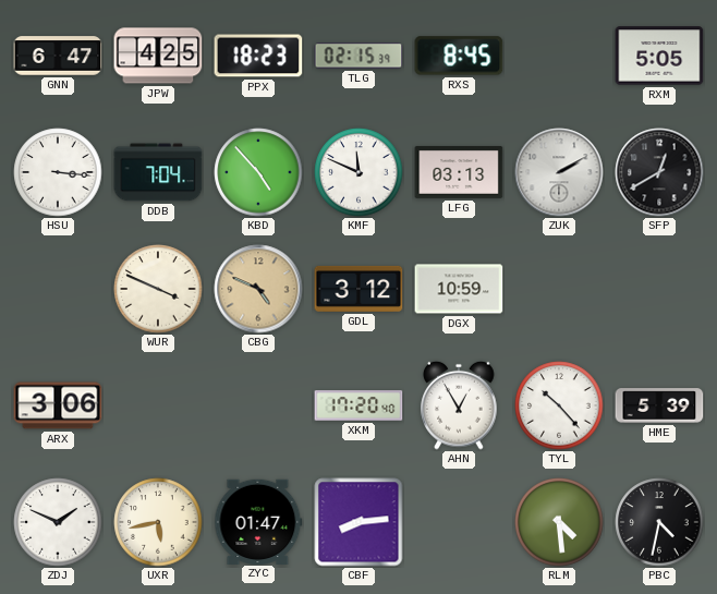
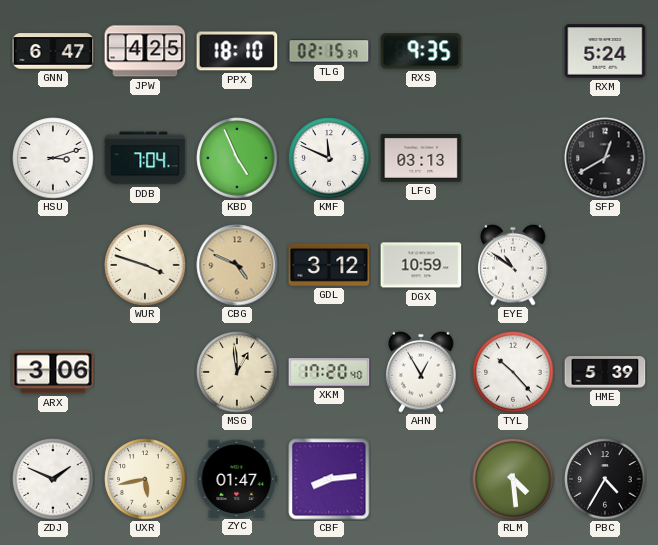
PPX: 18:23 -> 18:10
RXS: 8:45 -> 9:35
RXM: 5:05 -> 5:24
HSU: 3:16 -> 3:12
KBD: 4:53 -> 4:56
ZUK: 2:10 -> none
WUR: 3:49 -> 3:48
EYE: none -> 10:51
MSG: none -> 12:59
PBC: 4:32 -> 4:35
